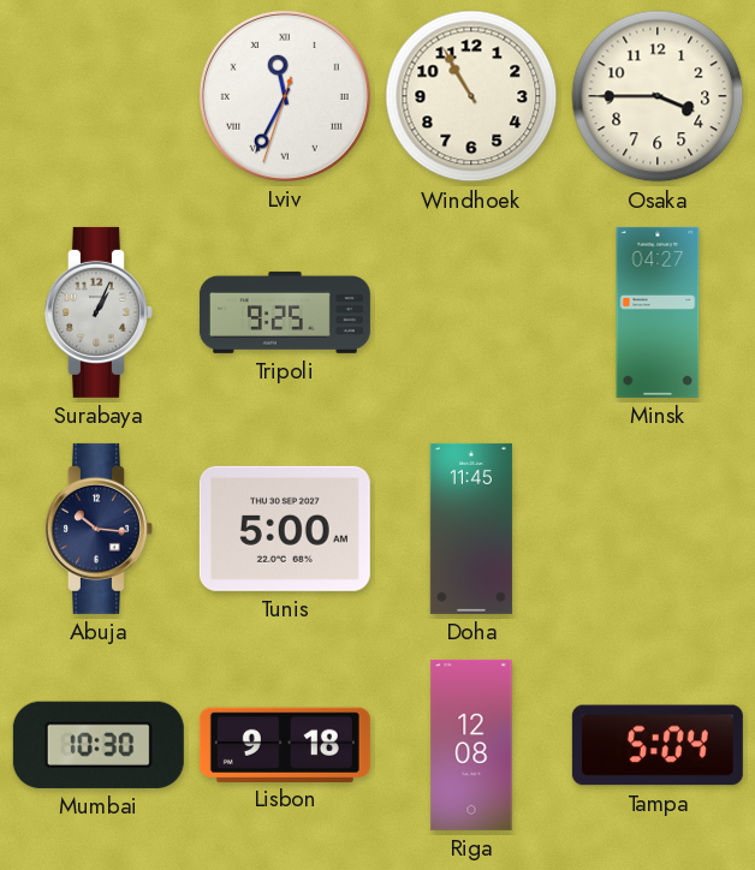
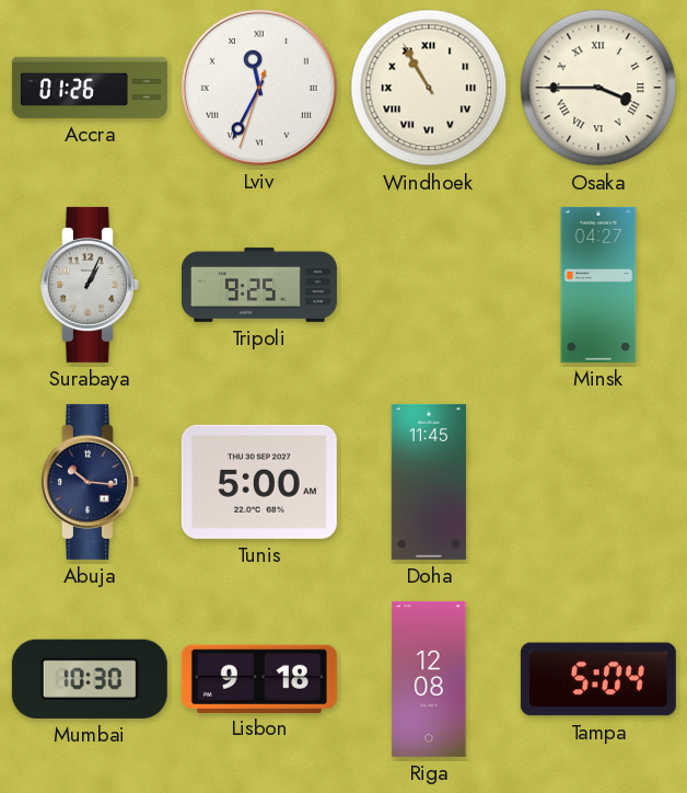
Accra: none -> 01:26
Windhoek numerals: Arabic -> Roman
Osaka numerals: Arabic -> Roman
